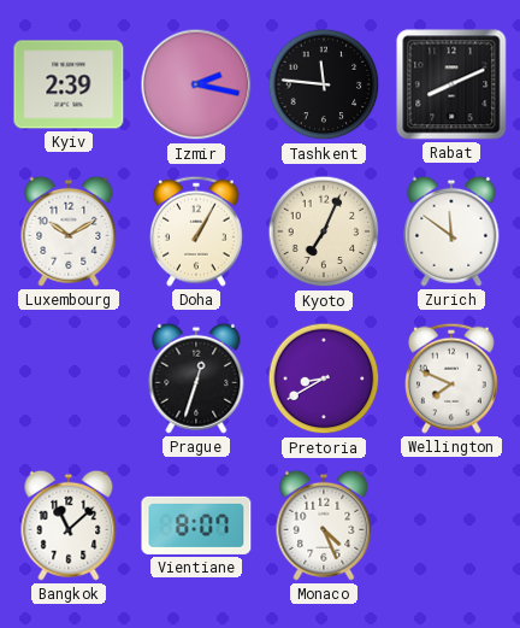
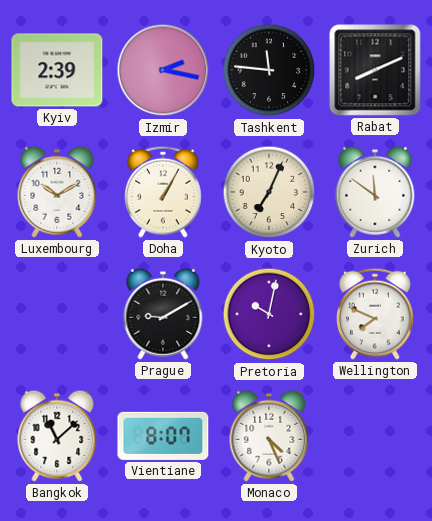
Prague: 12:33 -> 9:10
Pretoria: 8:40 -> 10:02
